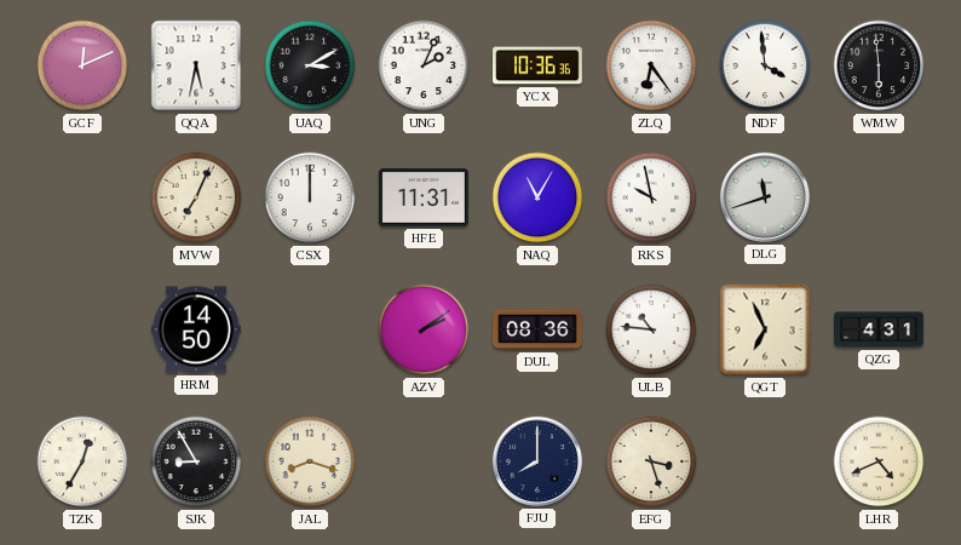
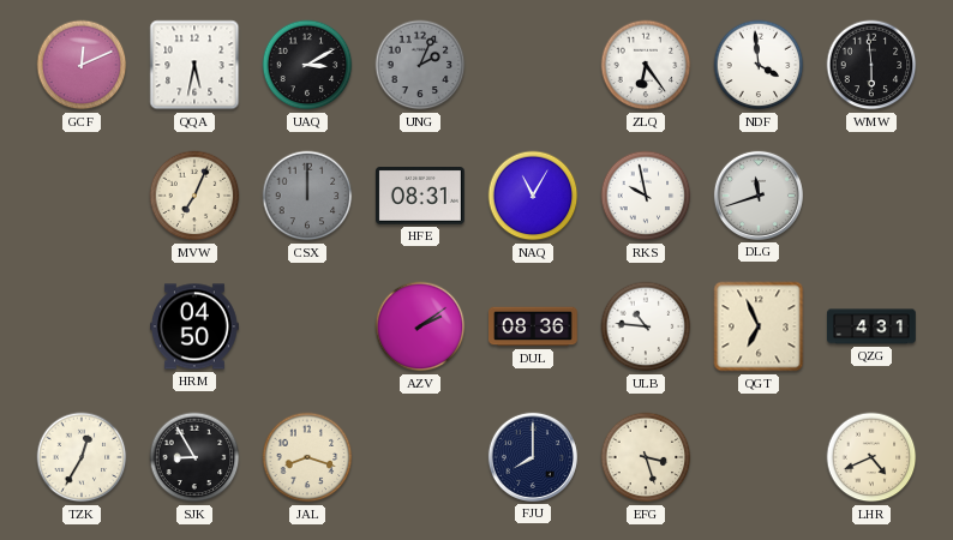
UNG dial: white -> grey
YCX: 10:36 -> none
CSX dial: white -> grey
HFE: 11:31 -> 08:31
HRM: 14:50 -> 04:50
